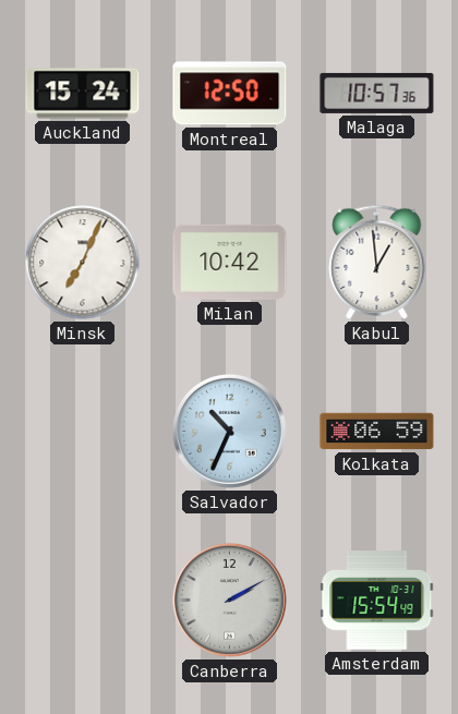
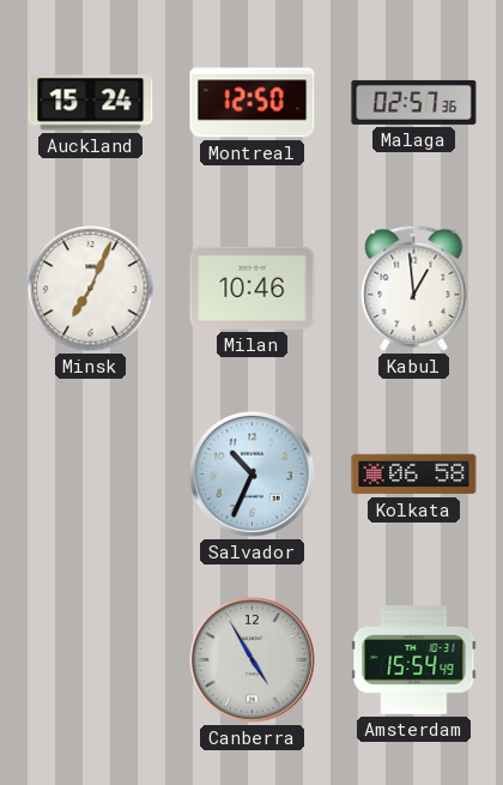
Malaga: 10:57 -> 02:57
Milan: 10:42 -> 10:46
Kolkata: 06:59 -> 06:58
Canberra: 2:10 -> 4:55
